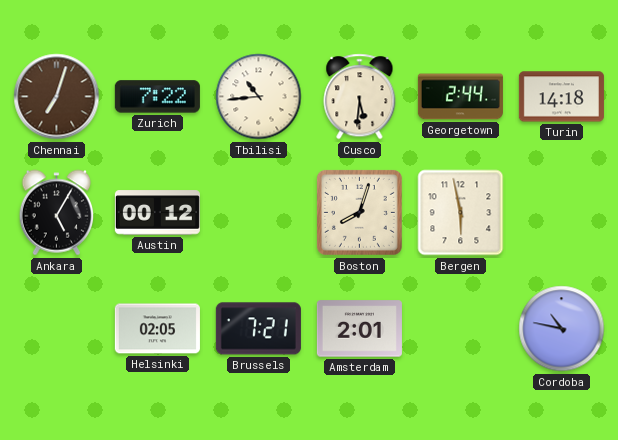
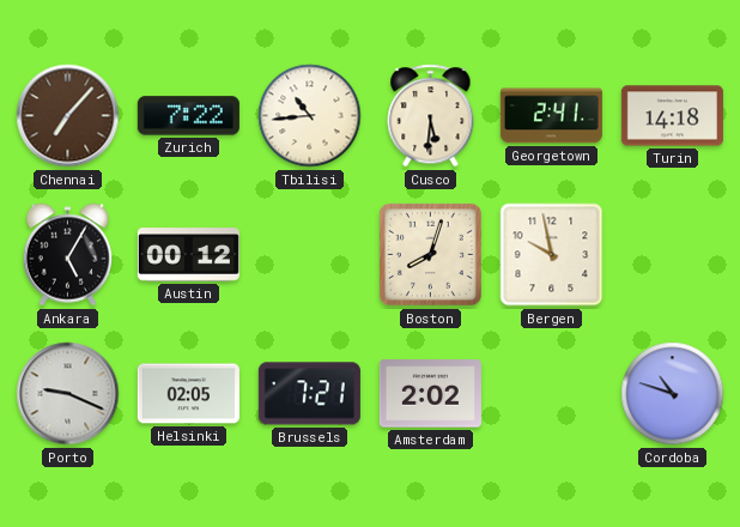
Chennai: 7:03 -> 7:07
Georgetown: 2:44 -> 2:41
Bergen: 5:58 -> 9:58
Porto: none -> 9:19
Amsterdam: 2:01 -> 2:02
Cordoba: 10:47 -> 10:48
